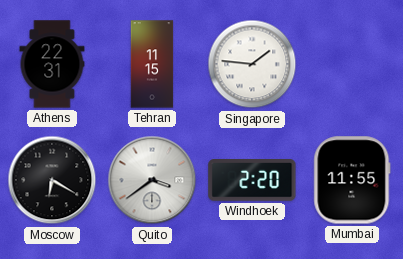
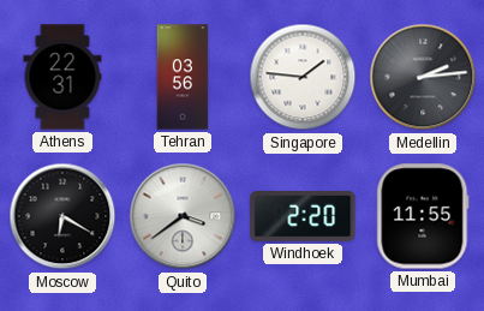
Tehran: 11:15 -> 03:56
Medellin: none -> 2:14
